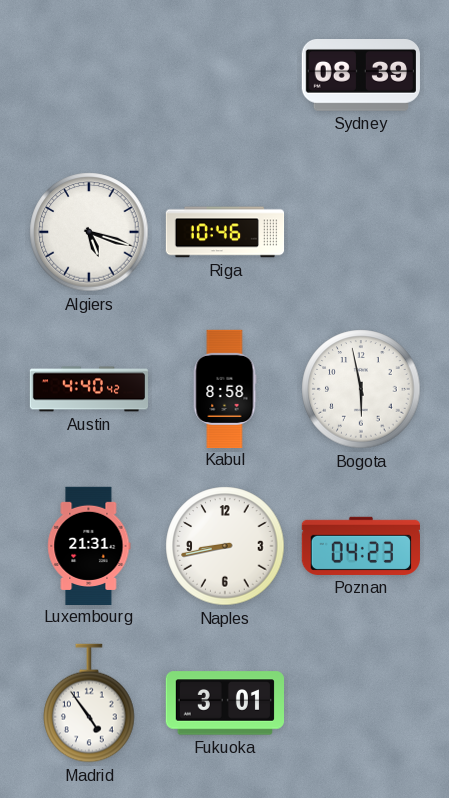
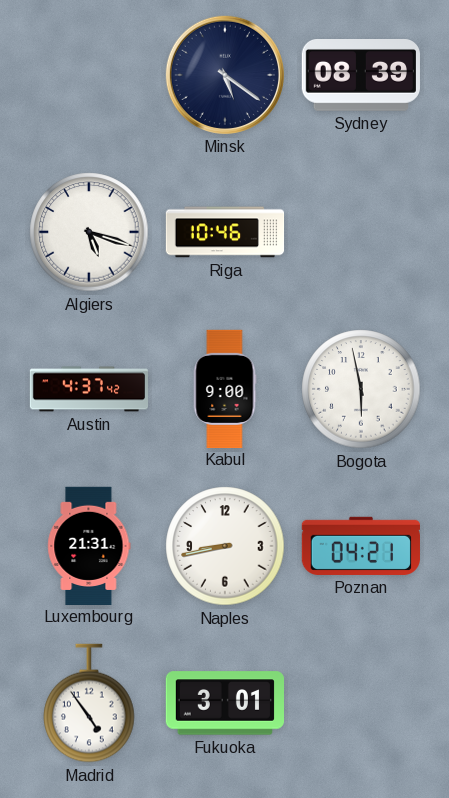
Minsk: none -> 5:21
Austin: 4:40 -> 4:37
Kabul: 8:58 -> 9:00
Poznan: 04:23 -> 04:21
